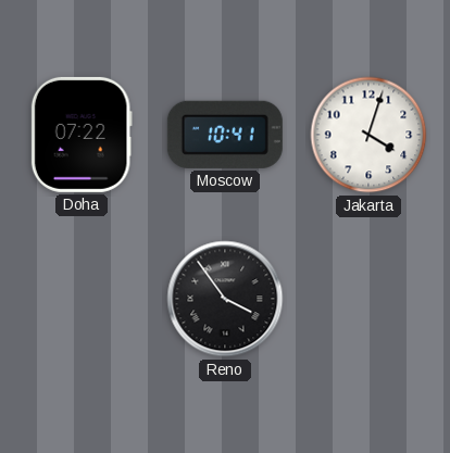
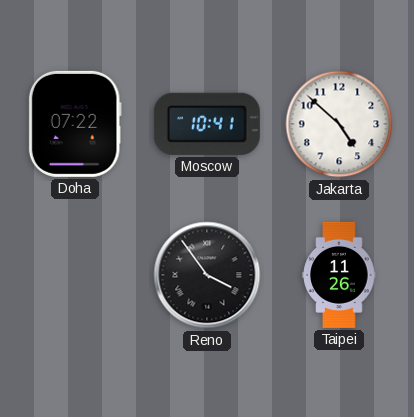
Jakarta: 4:03 -> 4:52
Taipei: none -> 11:26
